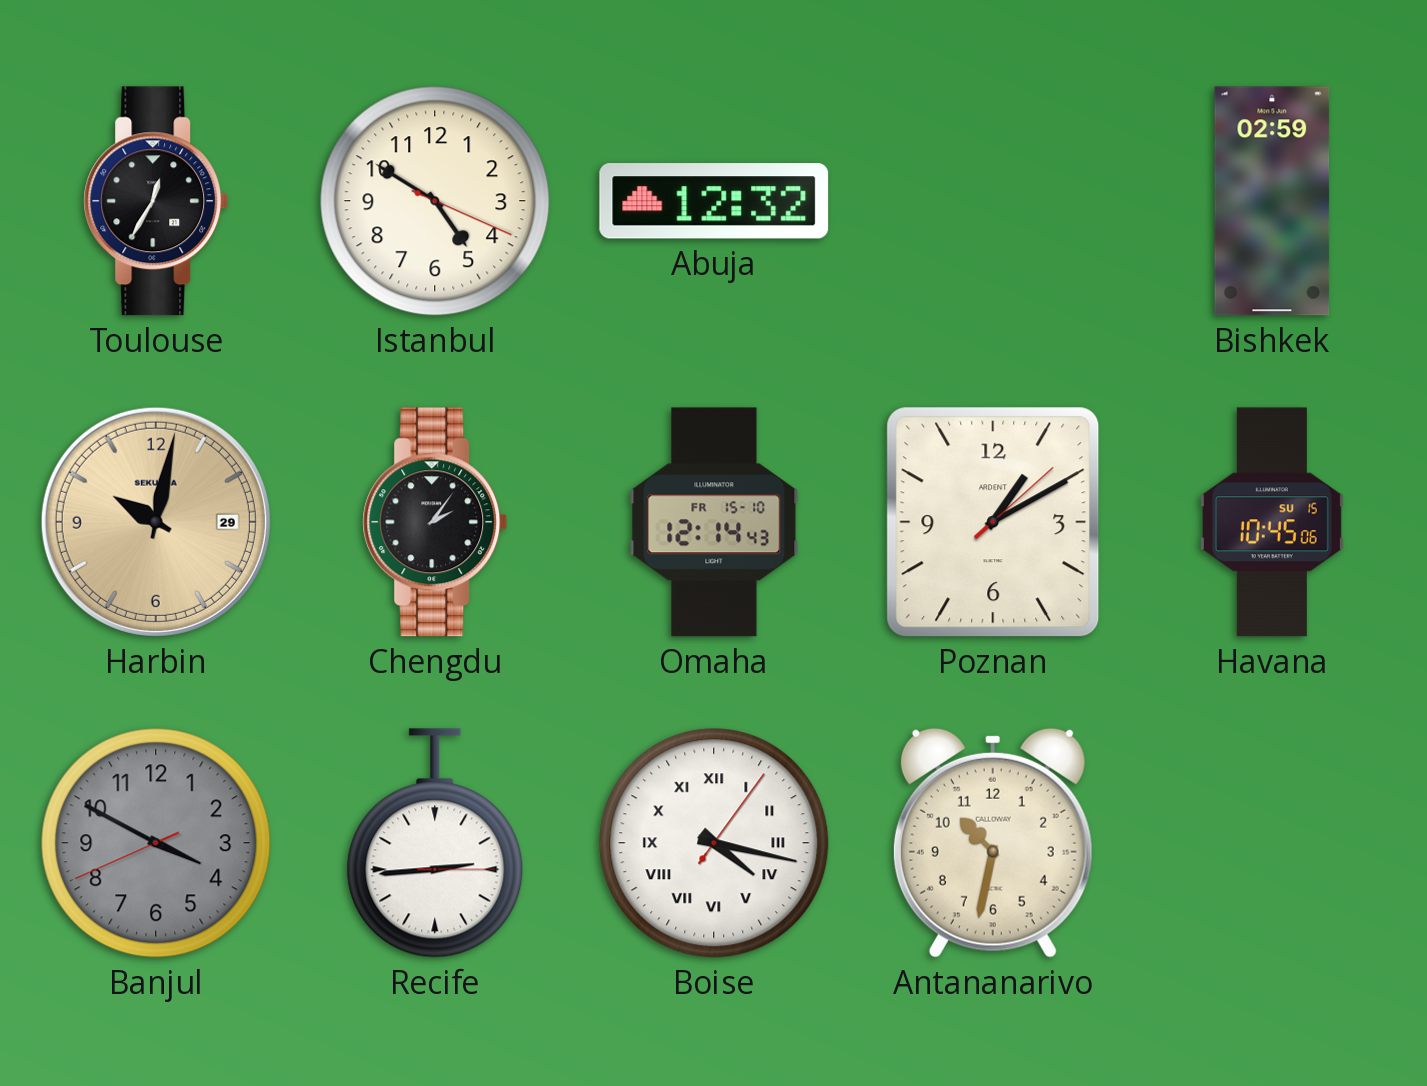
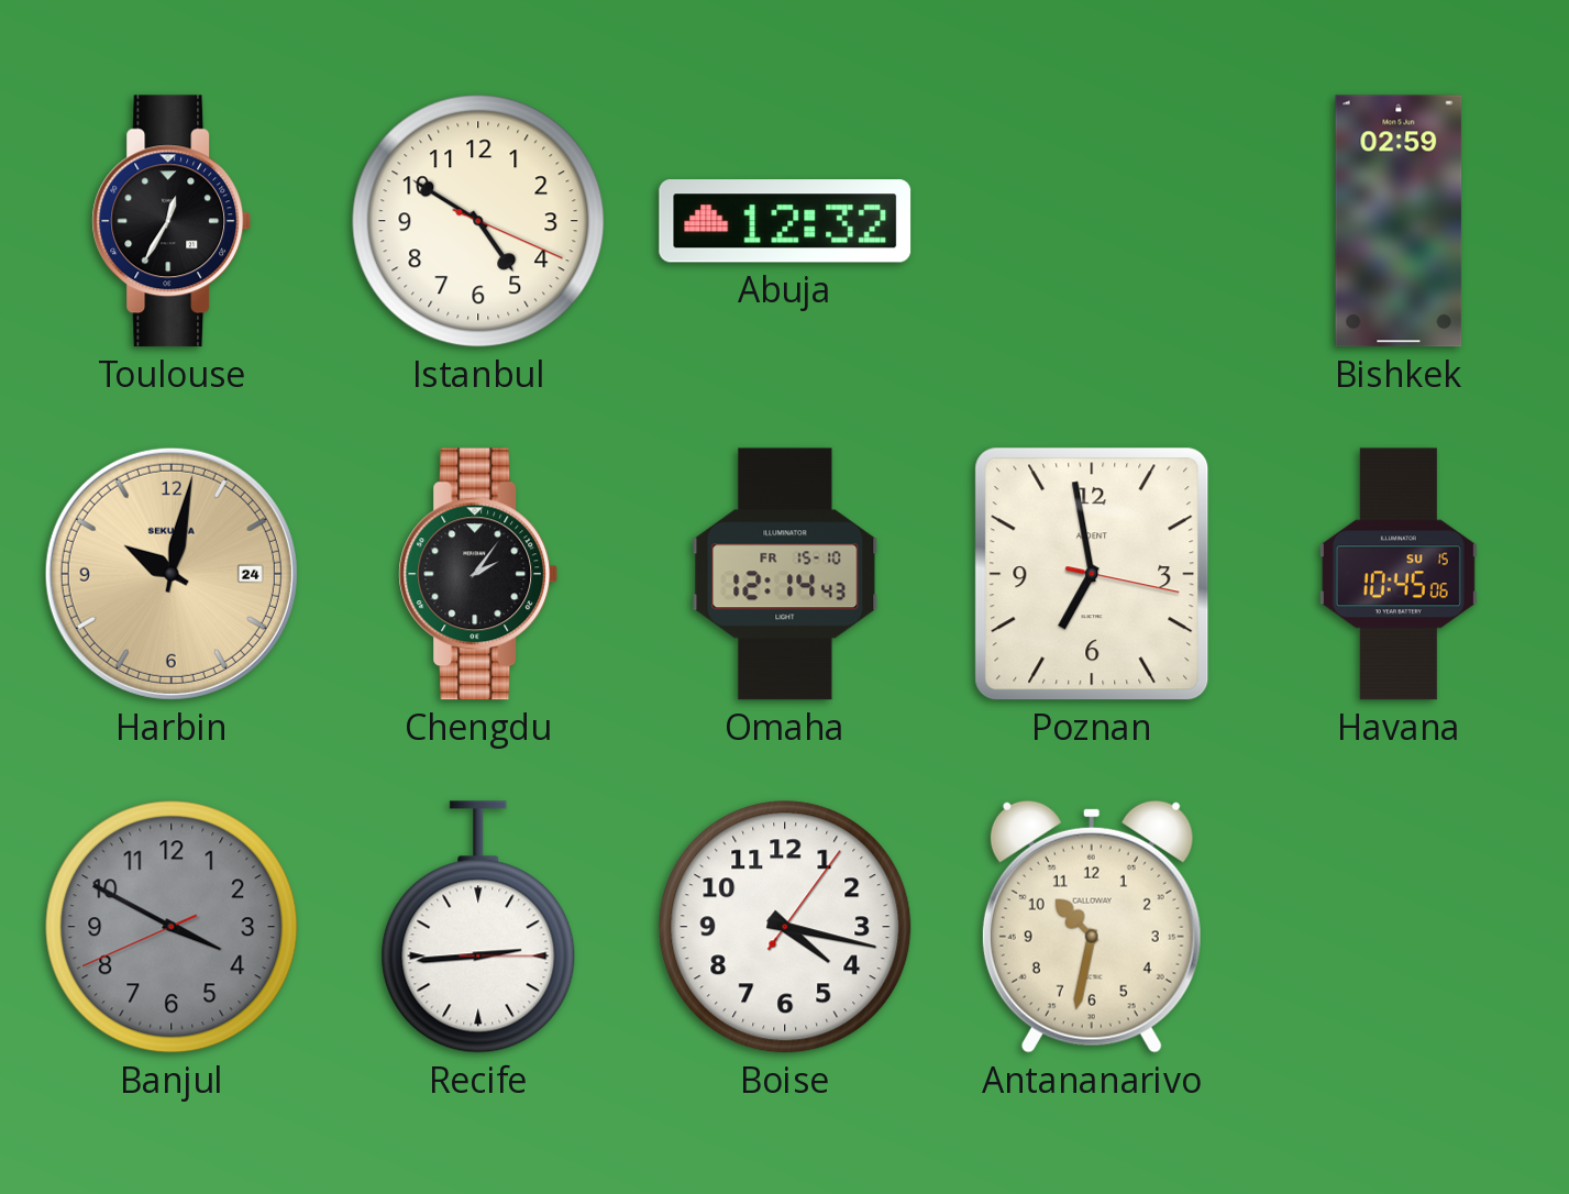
Harbin date: 29 -> 24
Poznan: 1:10 -> 6:58
Boise numerals: Roman -> Arabic
